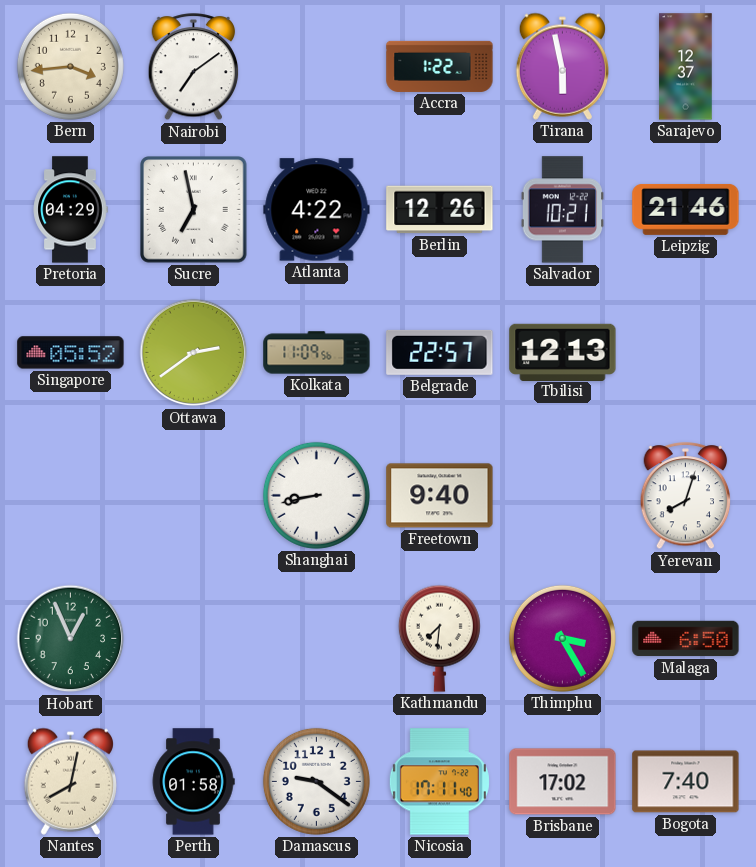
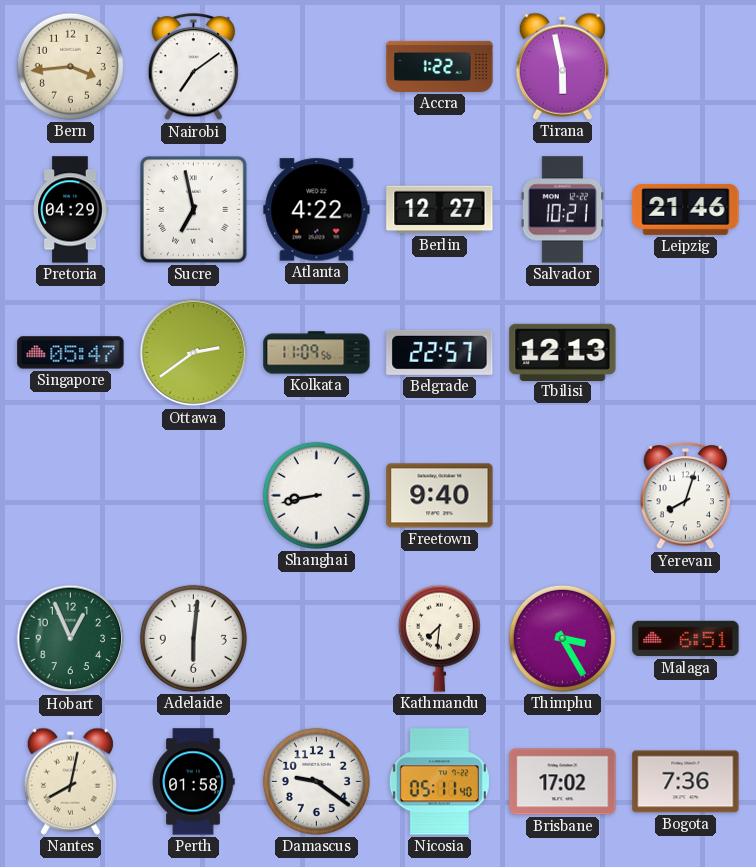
Sarajevo: 12:37 -> none
Berlin: 12:26 -> 12:27
Singapore: 05:52 -> 05:47
Adelaide: none -> 6:01
Malaga: 6:50 -> 6:51
Nicosia: 17:11 -> 05:11
Bogota: 7:40 -> 7:36
